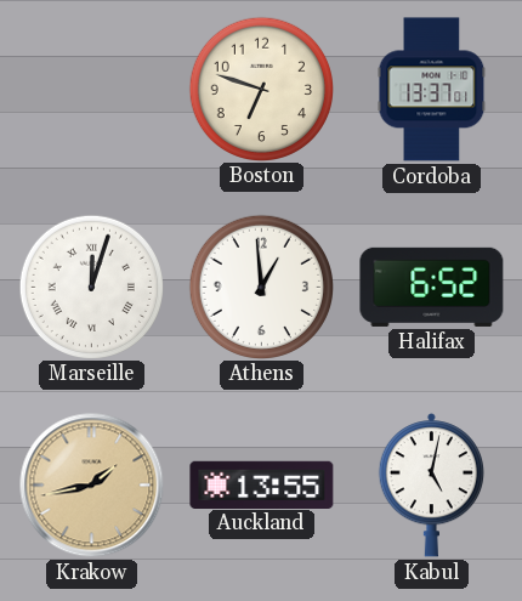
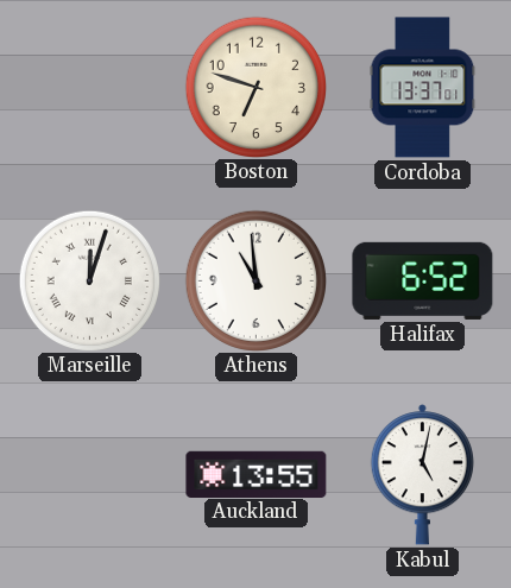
Athens: 12:59 -> 10:59
Krakow: 1:43 -> none
